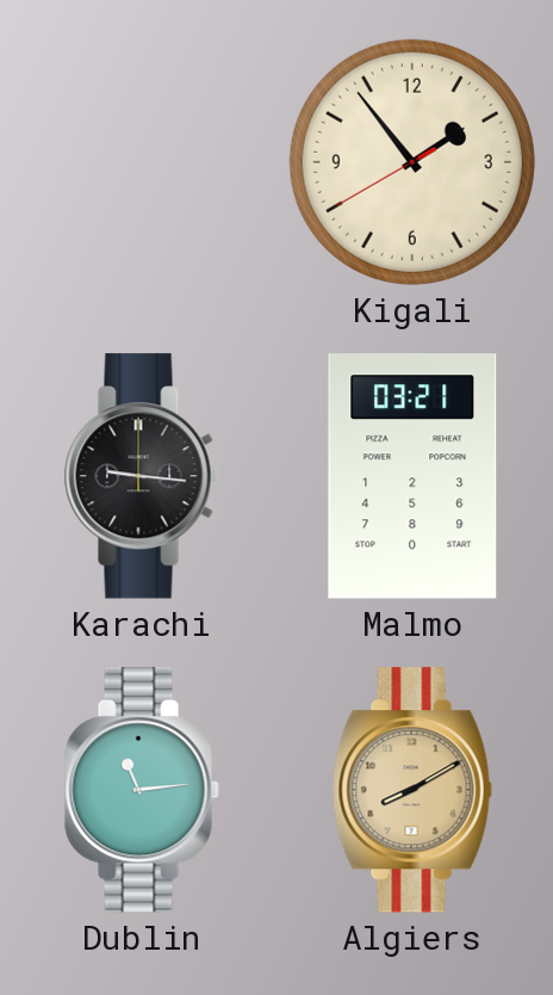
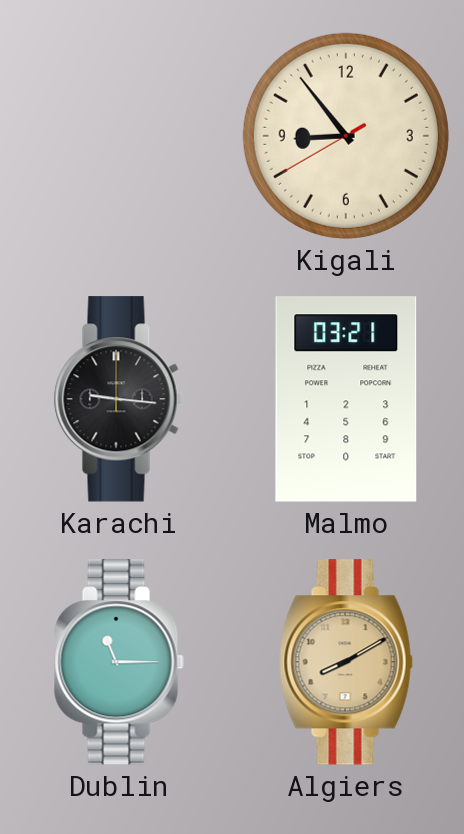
Kigali: 1:53 -> 8:53
Dublin: 11:14 -> 11:15
